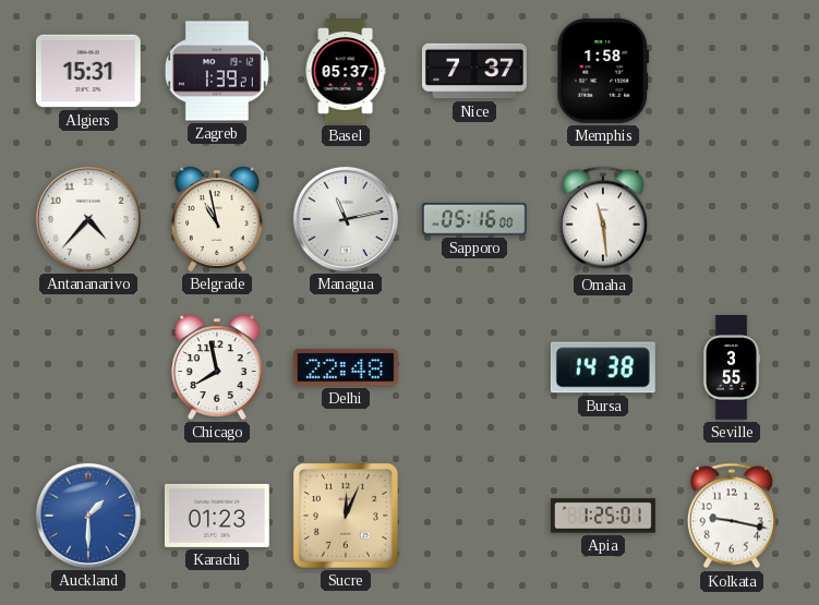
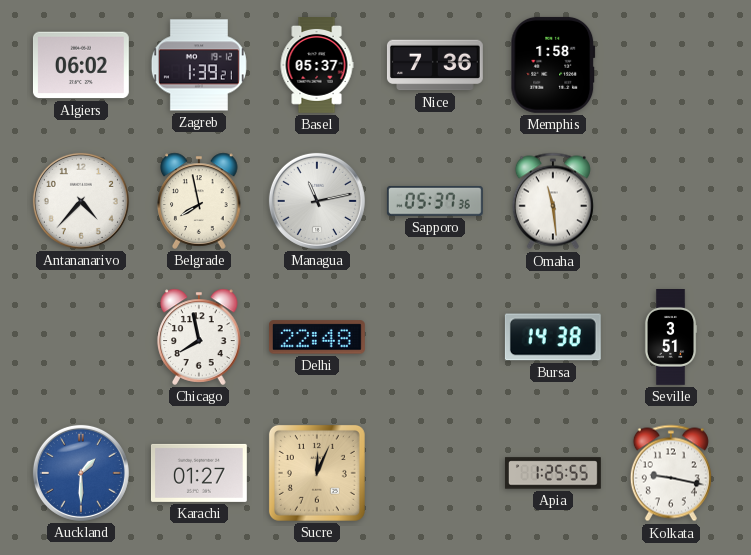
Algiers: 15:31 -> 06:02
Nice: 7:37 -> 7:36
Belgrade: 10:58 -> 7:58
Sapporo: 05:16 -> 05:37
Seville: 3:55 -> 3:51
Karachi: 01:23 -> 01:27
Apia: 1:25:01 -> 1:25:55
